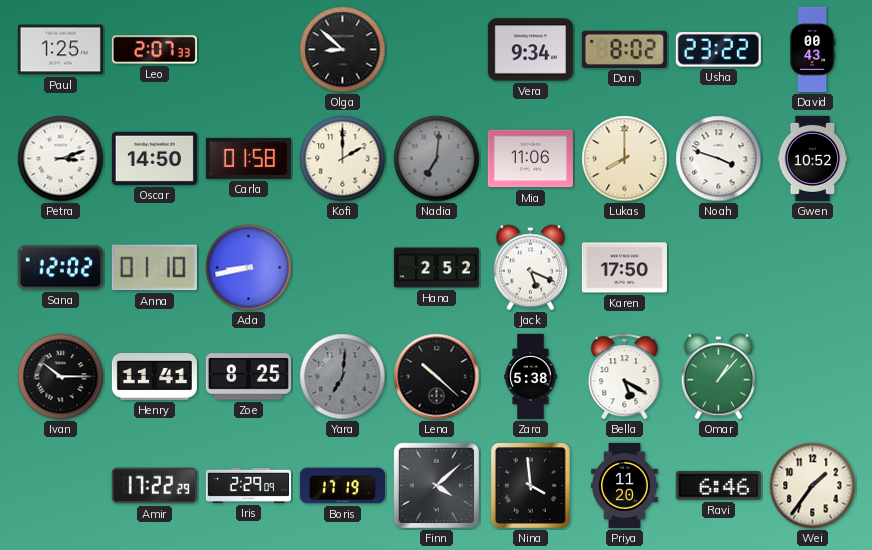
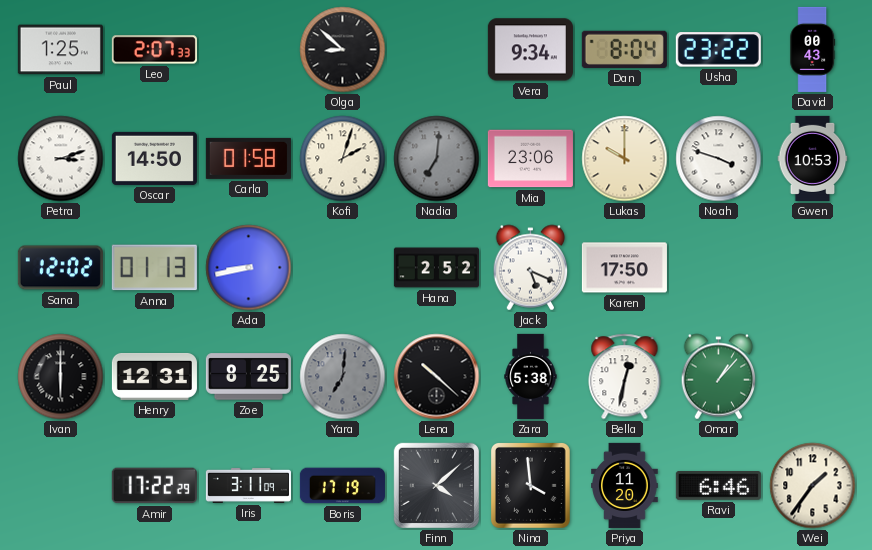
Dan: 8:02 -> 8:04
Kofi: 2:00 -> 2:03
Mia: 11:06 -> 23:06
Lukas: 8:00 -> 10:00
Gwen: 10:52 -> 10:53
Anna: 01:10 -> 01:13
Ivan: 10:15 -> 6:00
Henry: 11:41 -> 12:31
Bella: 5:20 -> 12:32
Iris: 2:29 -> 3:11
